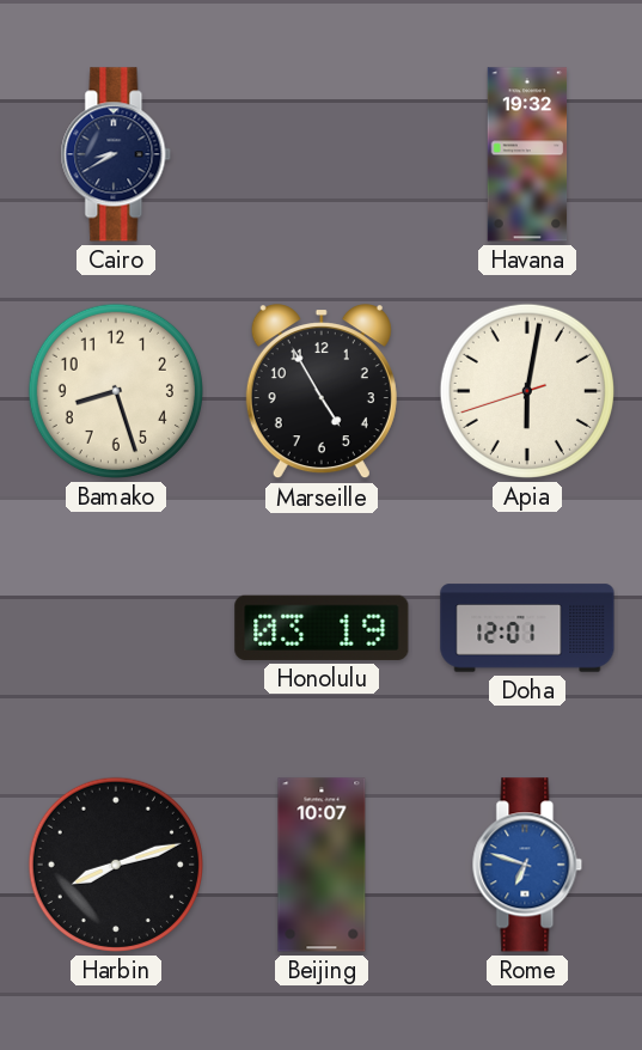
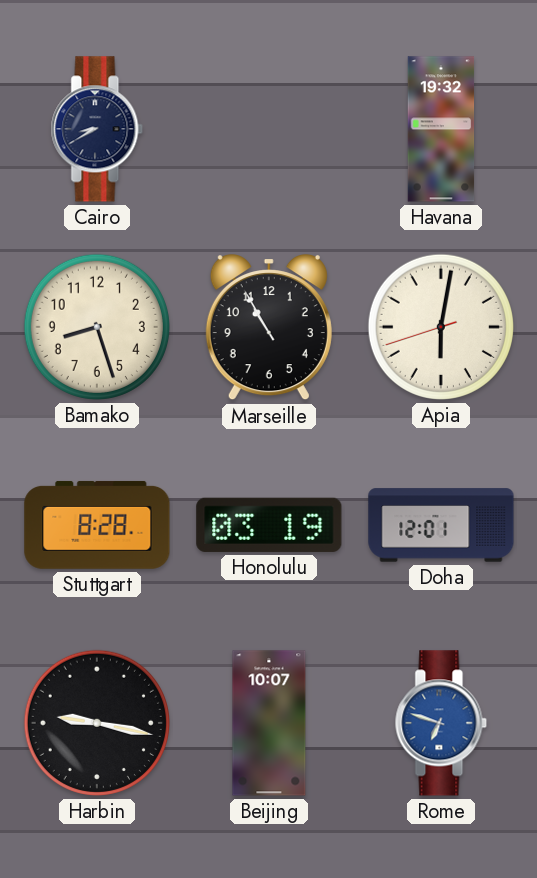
Marseille: 4:55 -> 10:55
Stuttgart: none -> 8:28
Harbin: 8:12 -> 9:17
